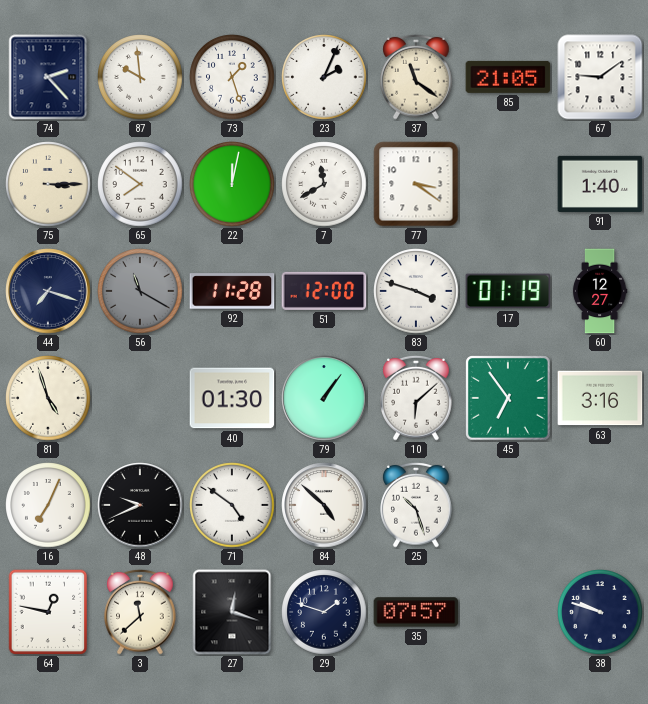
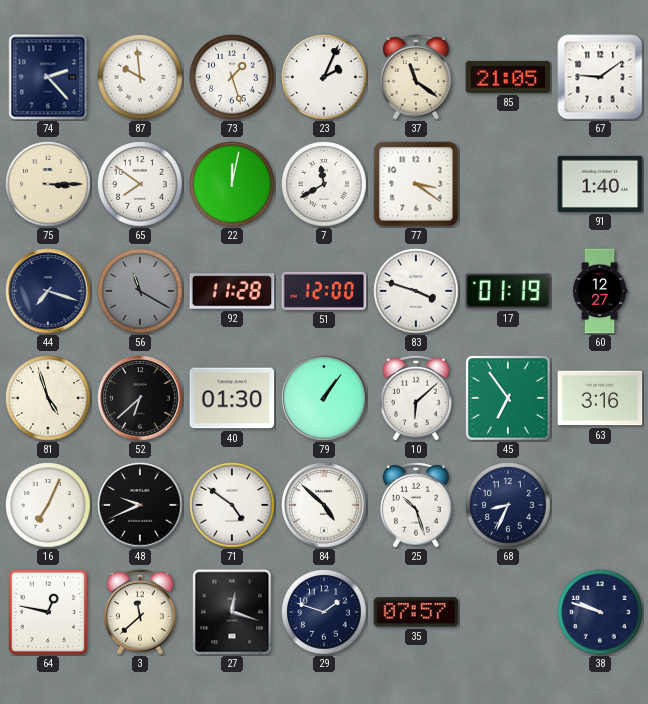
52: none -> 6:38
68: none -> 8:34
